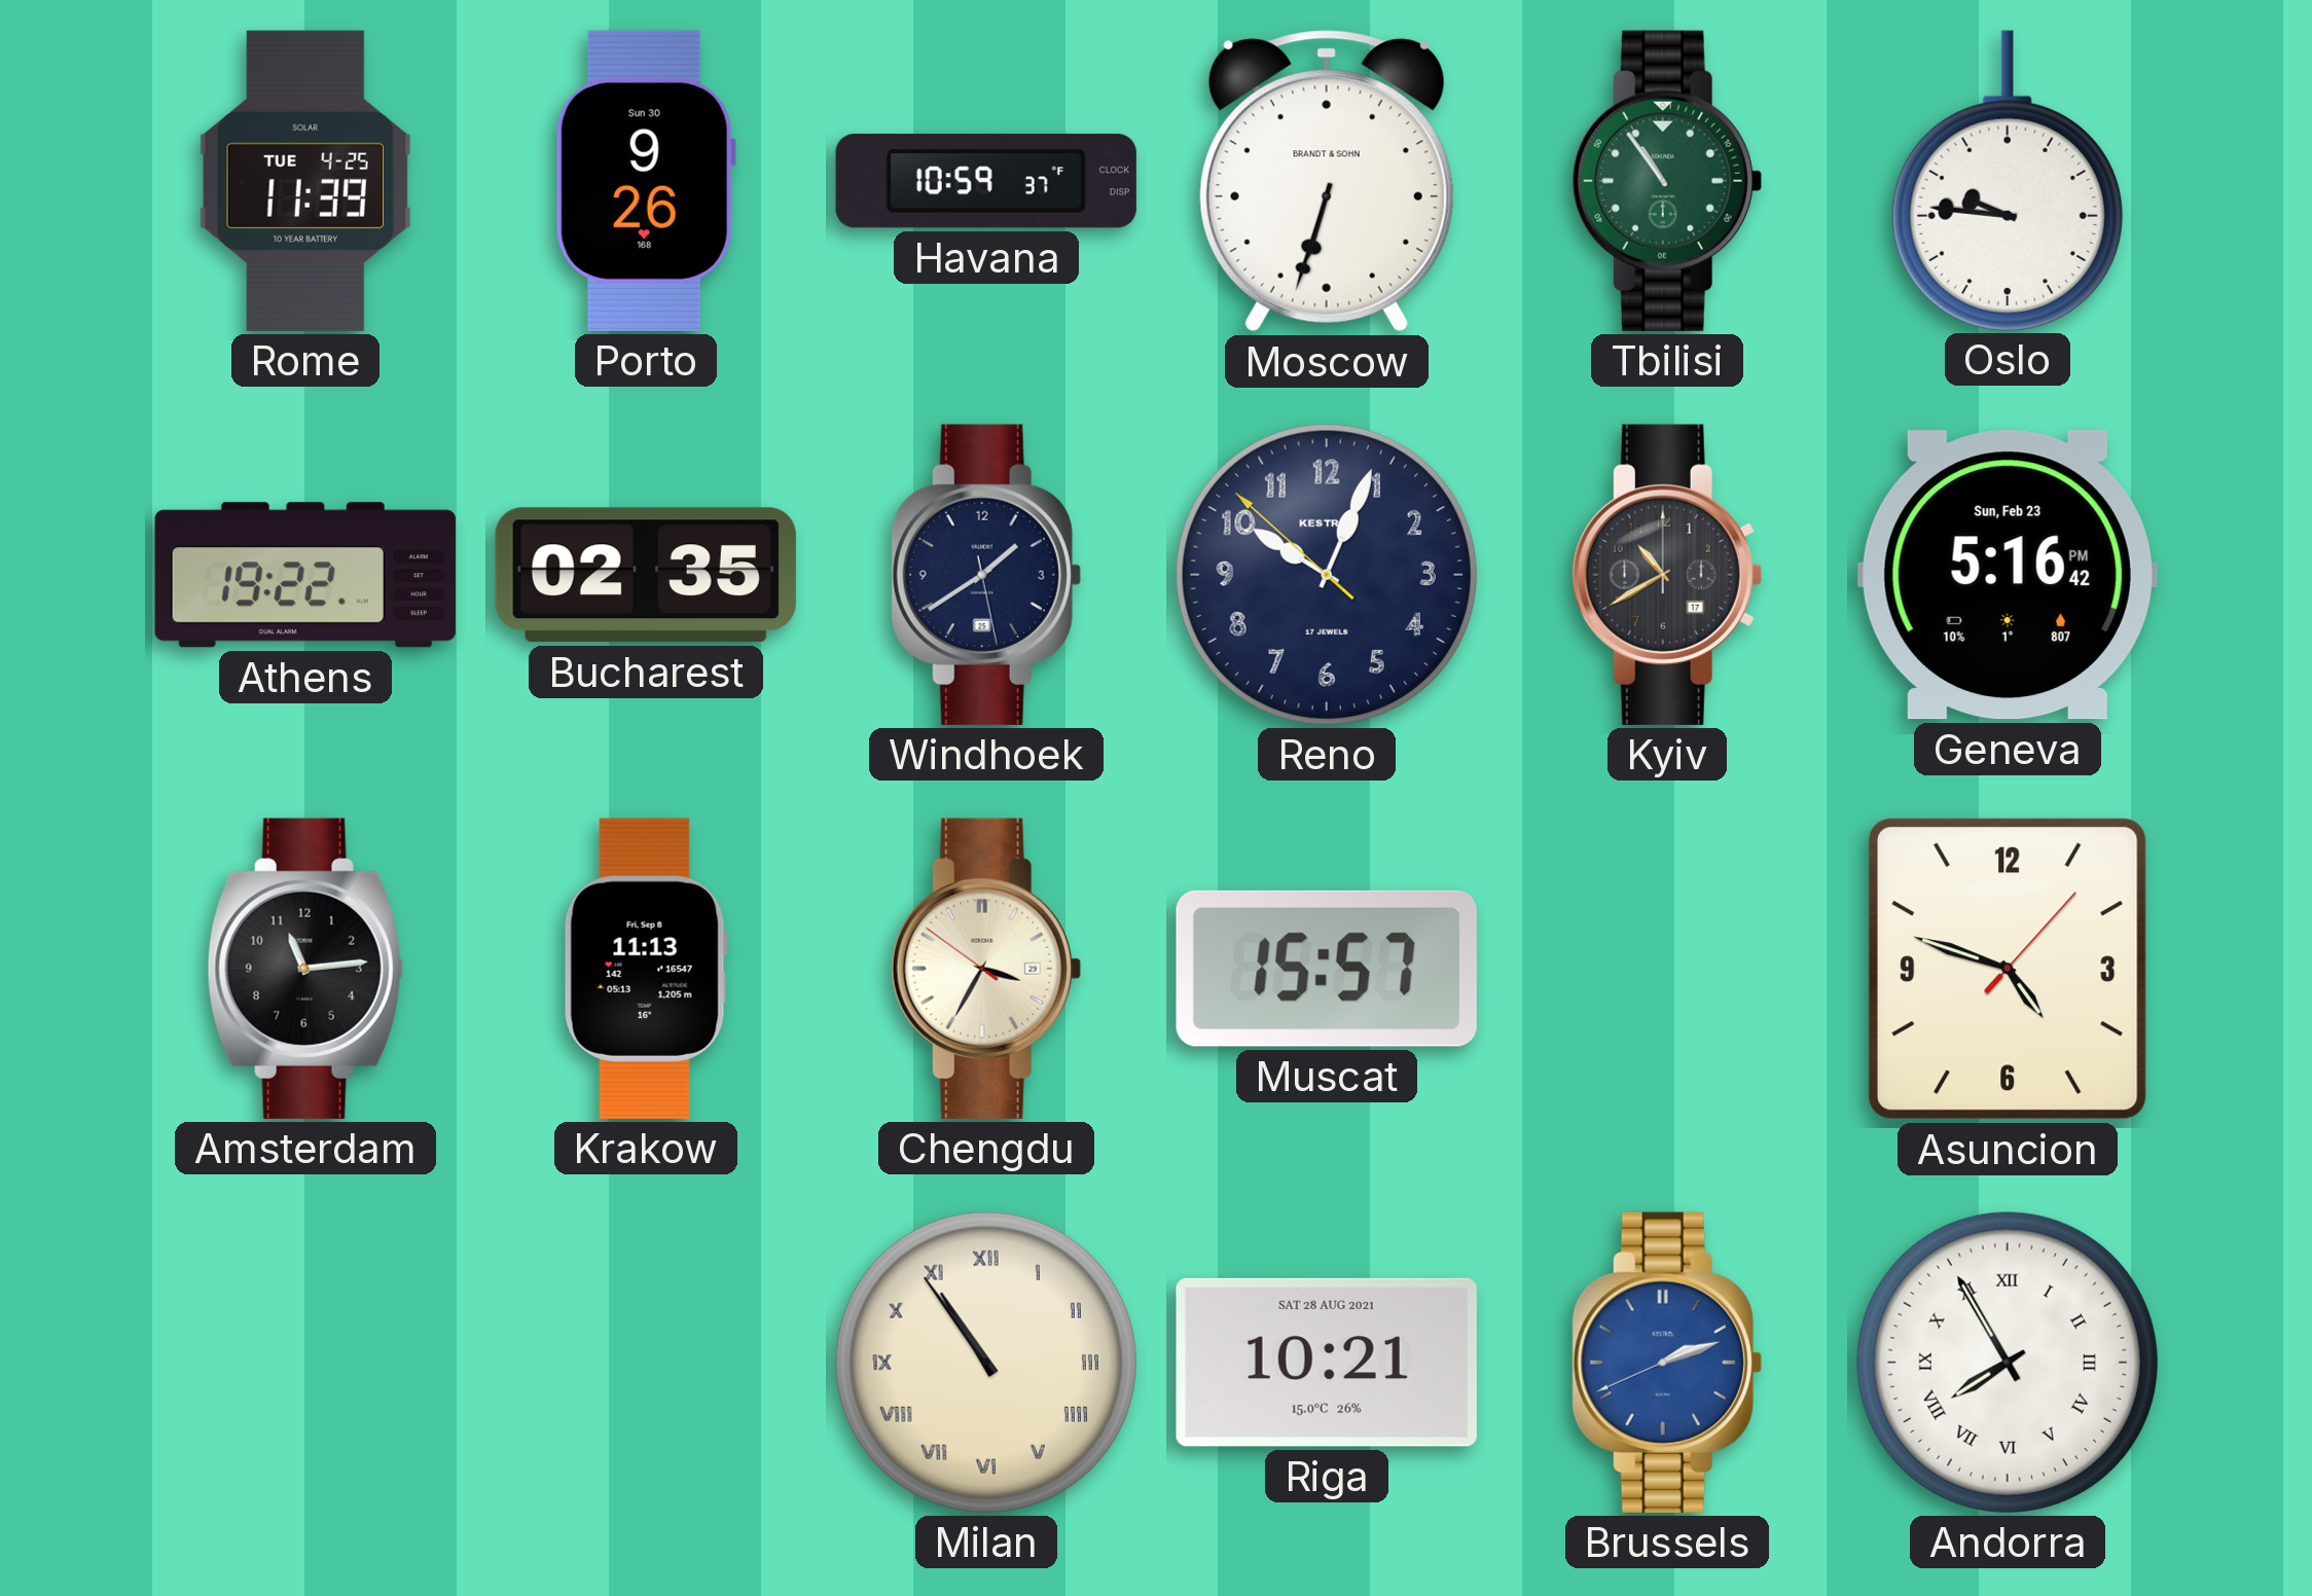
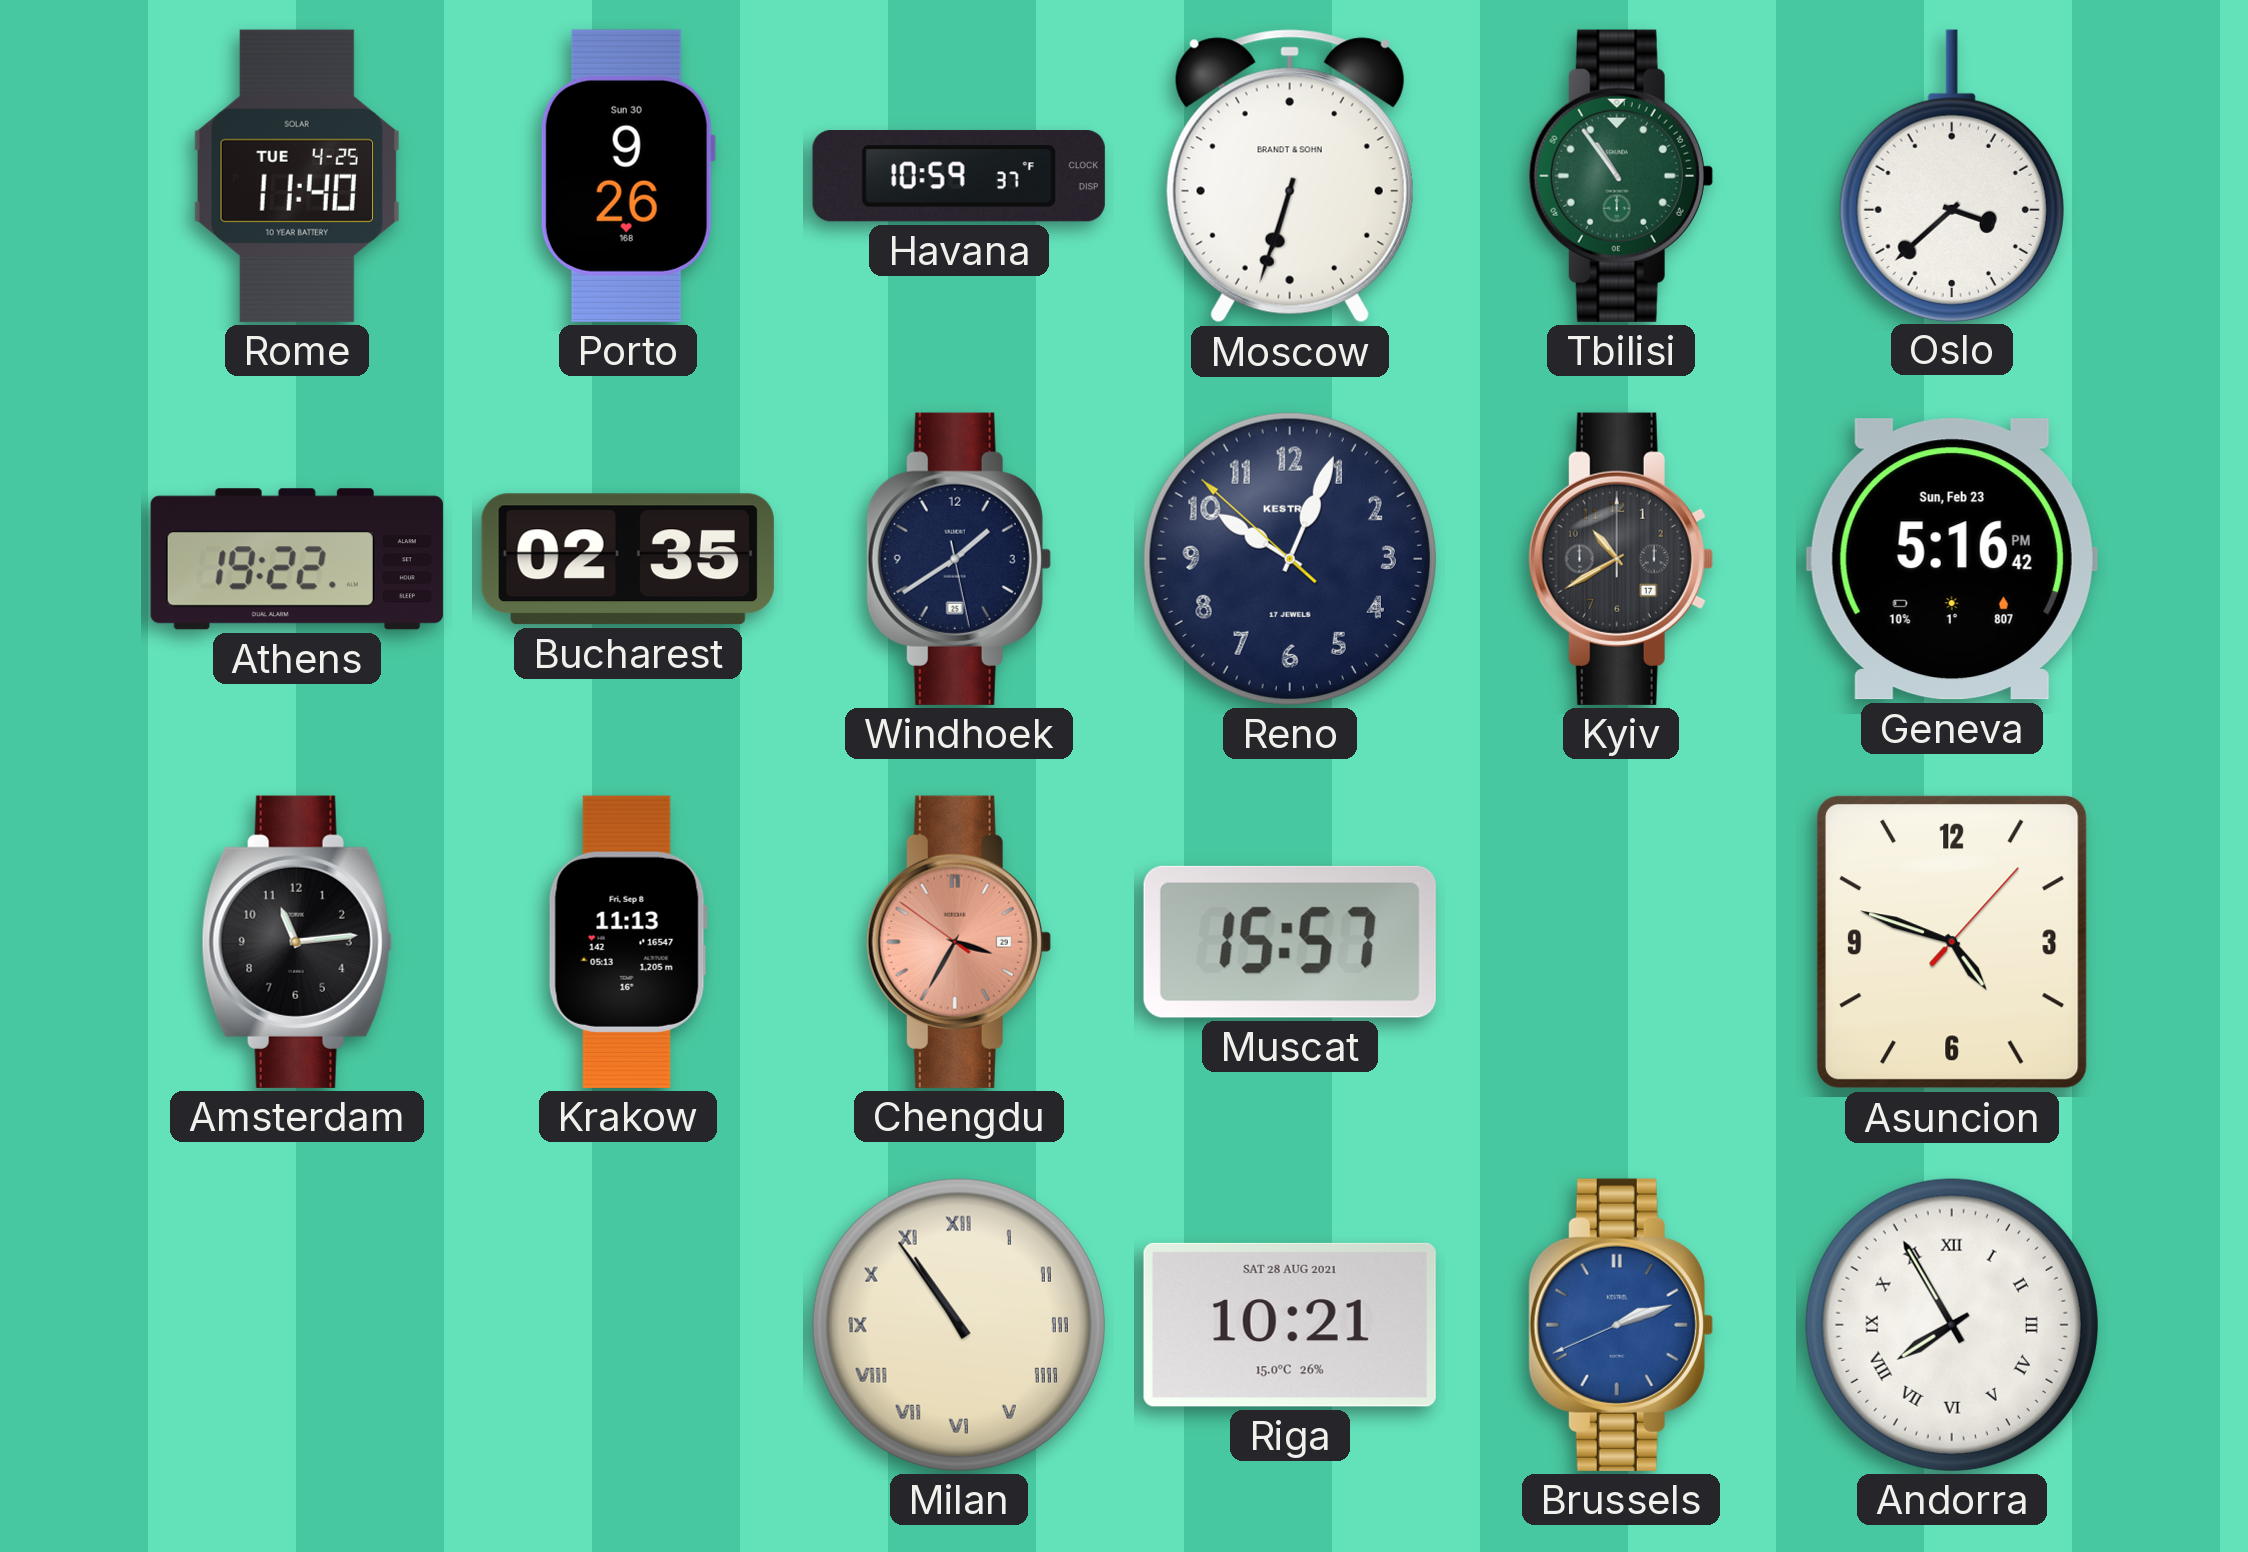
Rome: 11:39 -> 11:40
Oslo: 9:46 -> 3:38
Chengdu dial: cream -> salmon
